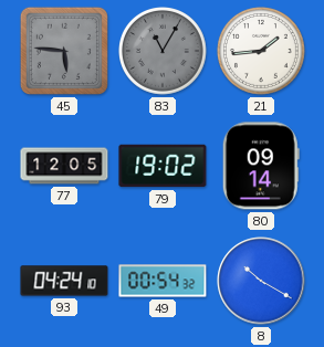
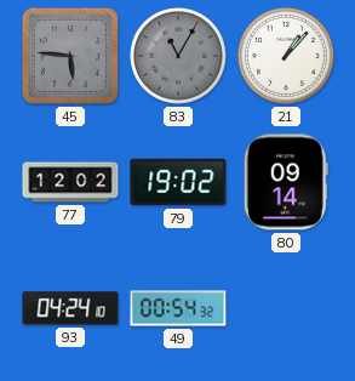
21: 1:44 -> 1:07
77: 12:05 -> 12:02
8: 10:20 -> none
